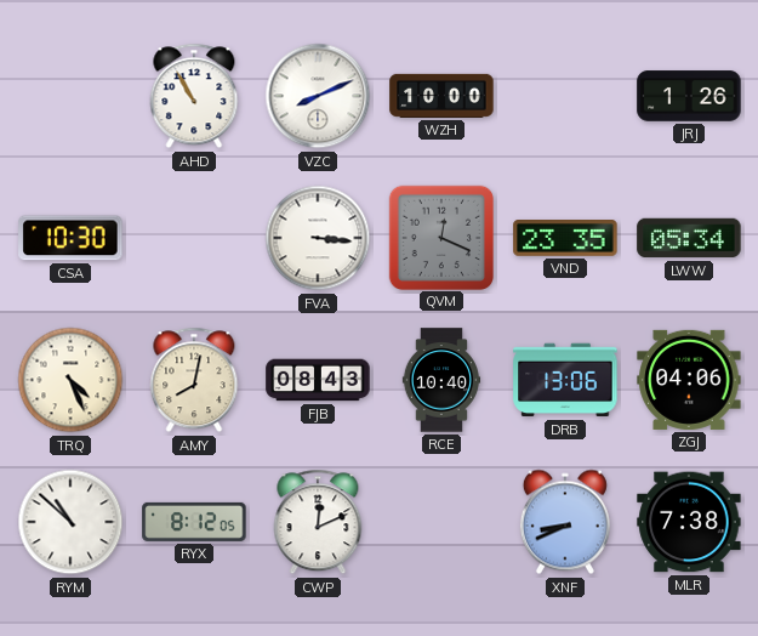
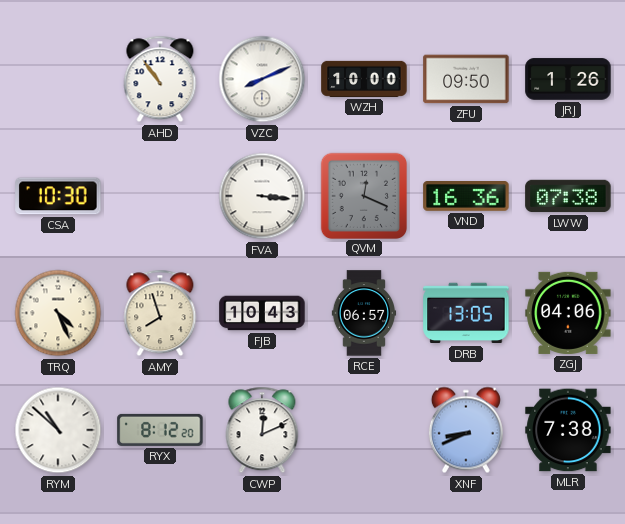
AHD: 10:55 -> 10:54
ZFU: none -> 09:50
VND: 23:35 -> 16:36
LWW: 05:34 -> 07:38
AMY: 8:02 -> 7:57
FJB: 08:43 -> 10:43
RCE: 10:40 -> 06:57
DRB: 13:06 -> 13:05
RYX: 8:12:05 -> 8:12:20
